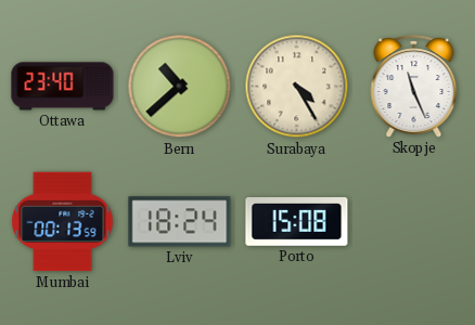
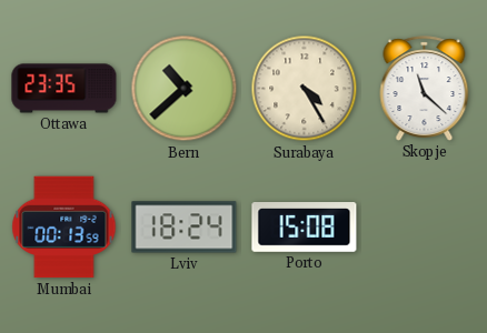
Ottawa: 23:40 -> 23:35
Skopje: 11:26 -> 11:22
